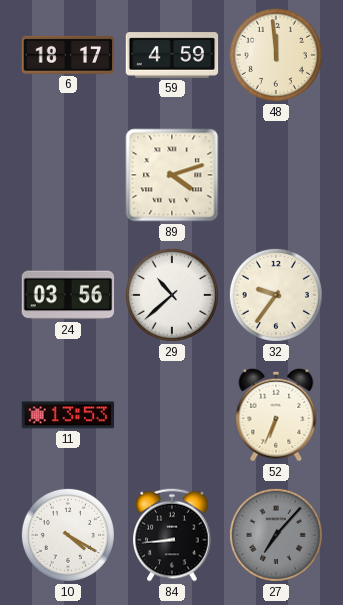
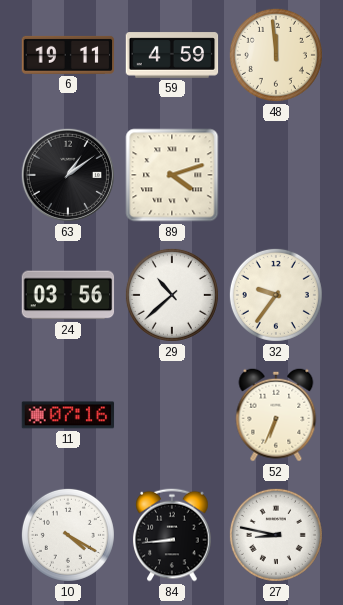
6: 18:17 -> 19:11
63: none -> 1:09
11: 13:53 -> 07:16
27: 7:07 -> 8:47
27 dial: grey -> white
